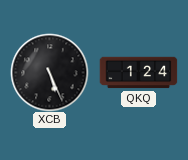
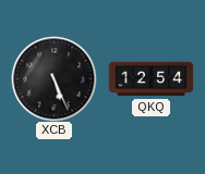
QKQ: 1:24 -> 12:54
